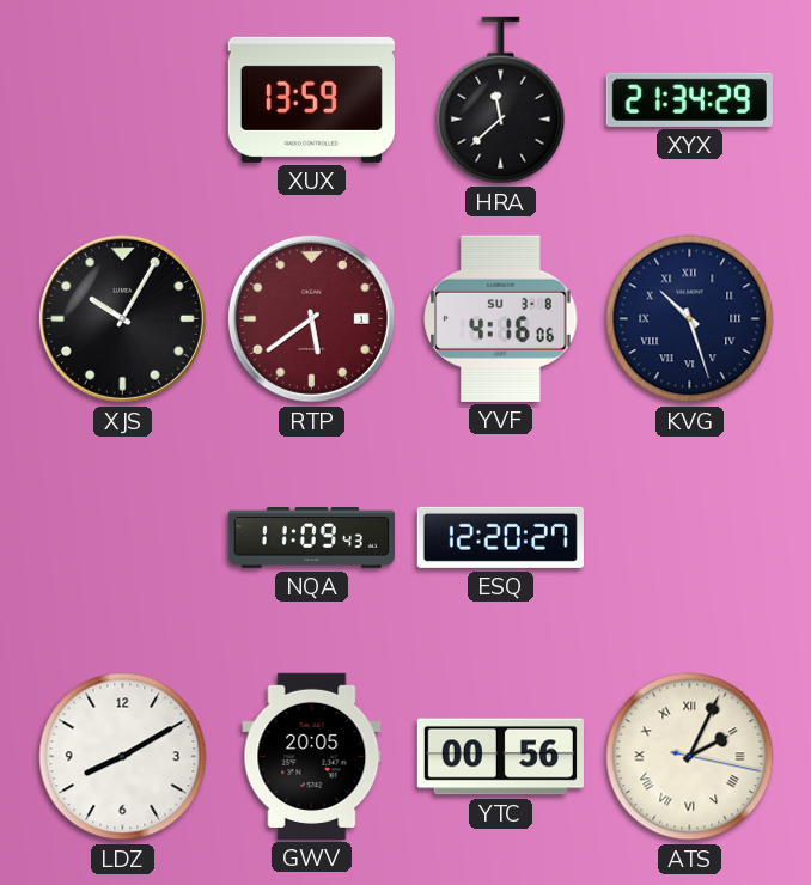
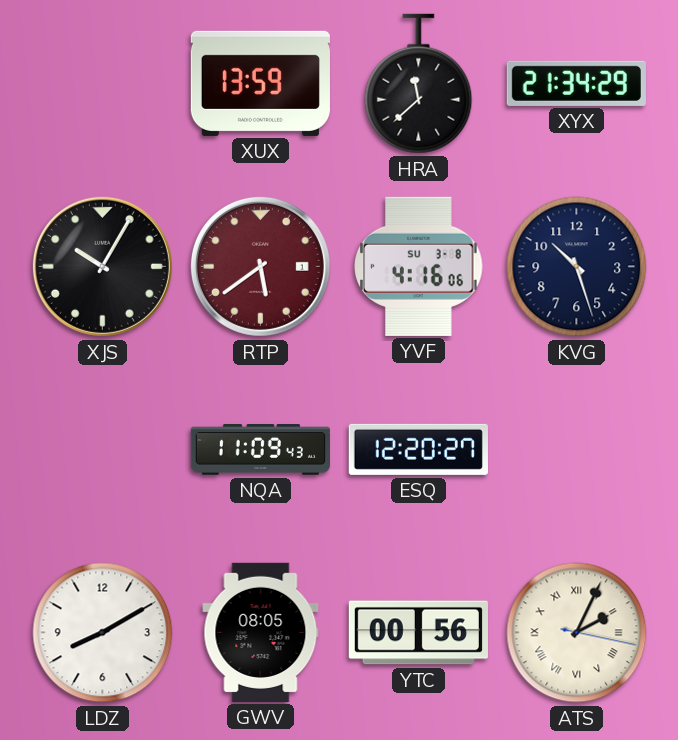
KVG numerals: Roman -> Arabic
GWV: 20:05 -> 08:05
